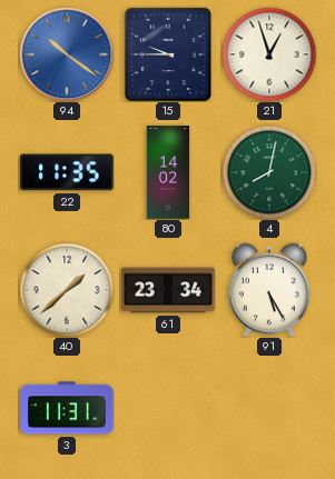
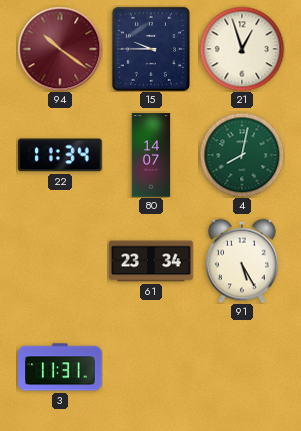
94 dial: blue -> burgundy
22: 11:35 -> 11:34
80: 14:02 -> 14:07
40: 1:38 -> none
